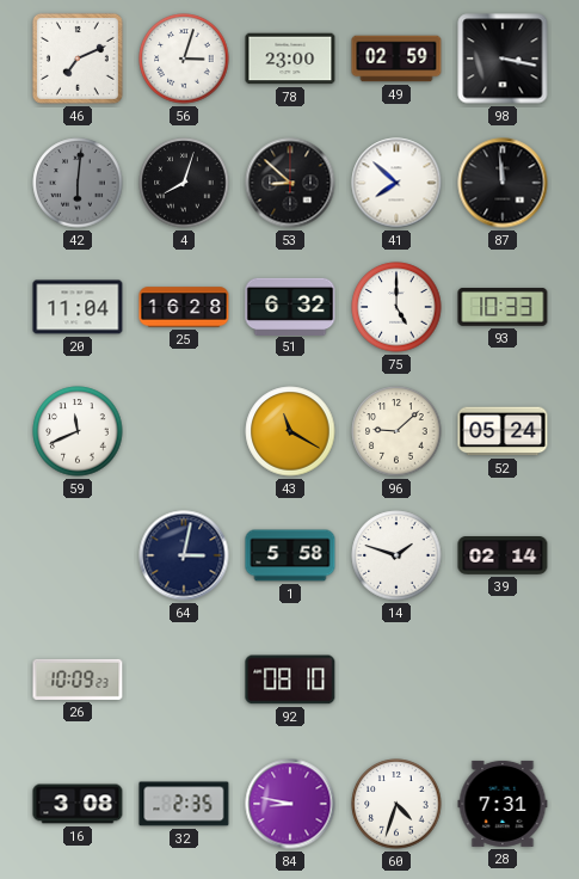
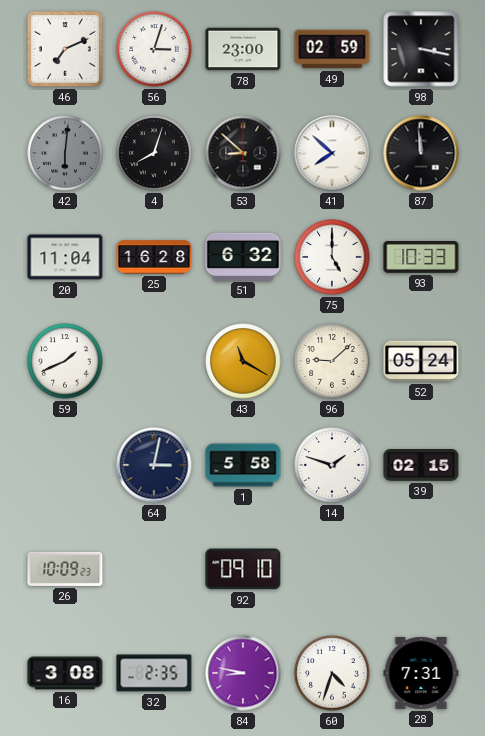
59: 11:41 -> 1:41
39: 02:14 -> 02:15
92: 08:10 -> 09:10
